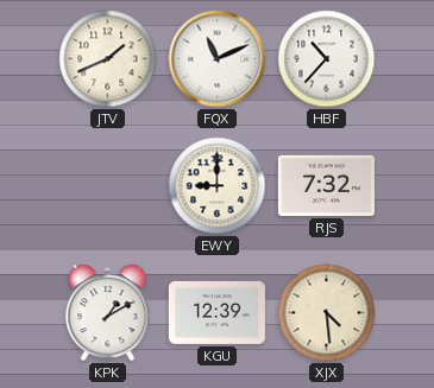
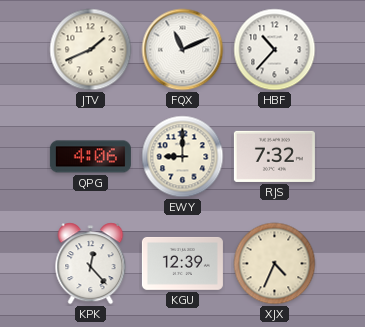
QPG: none -> 4:06
KPK: 1:10 -> 12:23
XJX: 4:29 -> 4:34
